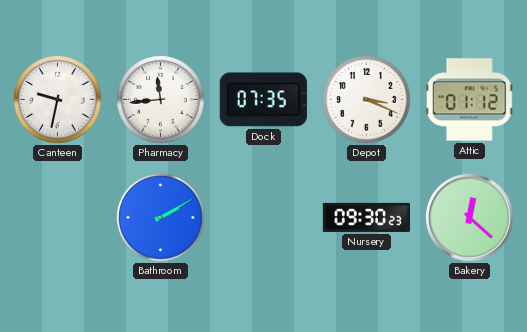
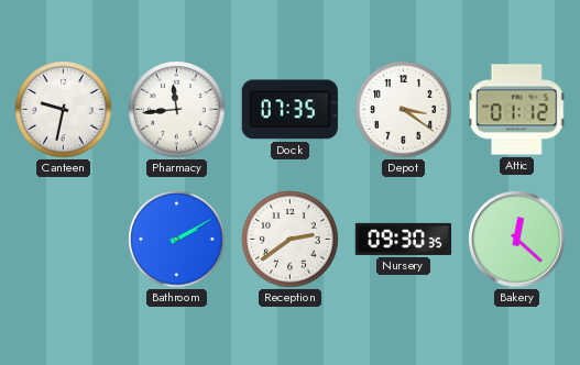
Depot: 3:19 -> 3:21
Reception: none -> 2:39
Nursery: 09:30:23 -> 09:30:35
